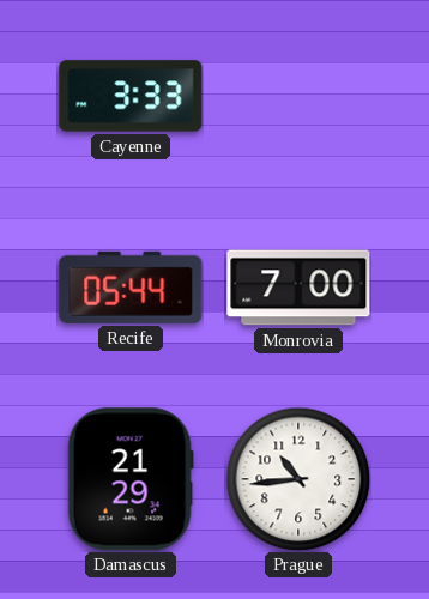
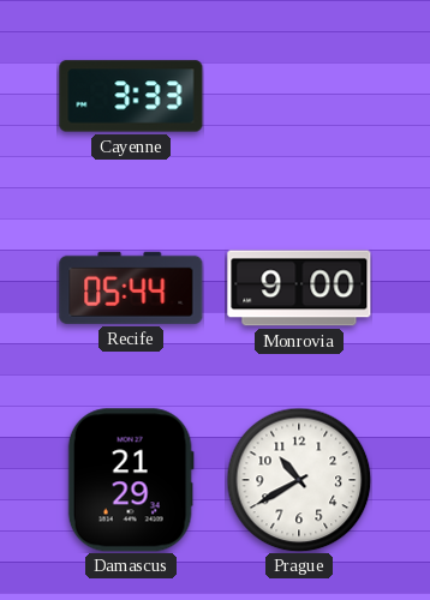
Monrovia: 7:00 -> 9:00
Prague: 10:44 -> 10:40
